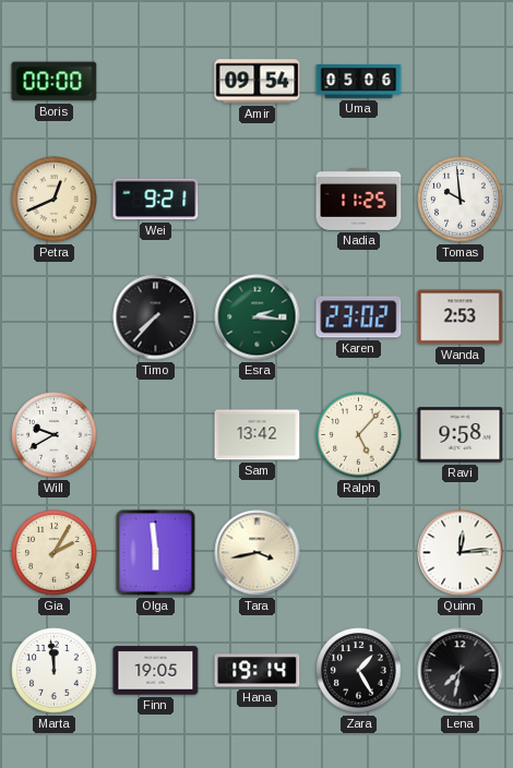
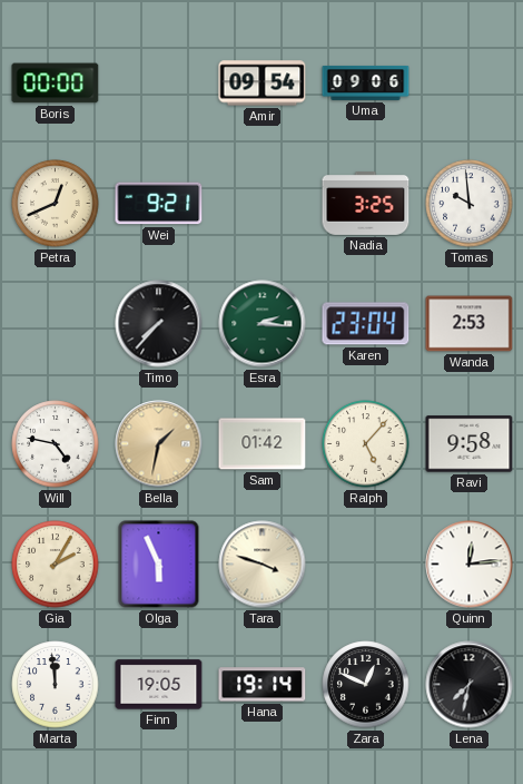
Uma: 05:06 -> 09:06
Nadia: 11:25 -> 3:25
Karen: 23:02 -> 23:04
Will: 9:40 -> 4:47
Bella: none -> 1:32
Sam: 13:42 -> 01:42
Olga: 5:59 -> 5:56
Tara: 3:43 -> 3:48
Zara: 1:25 -> 12:49
